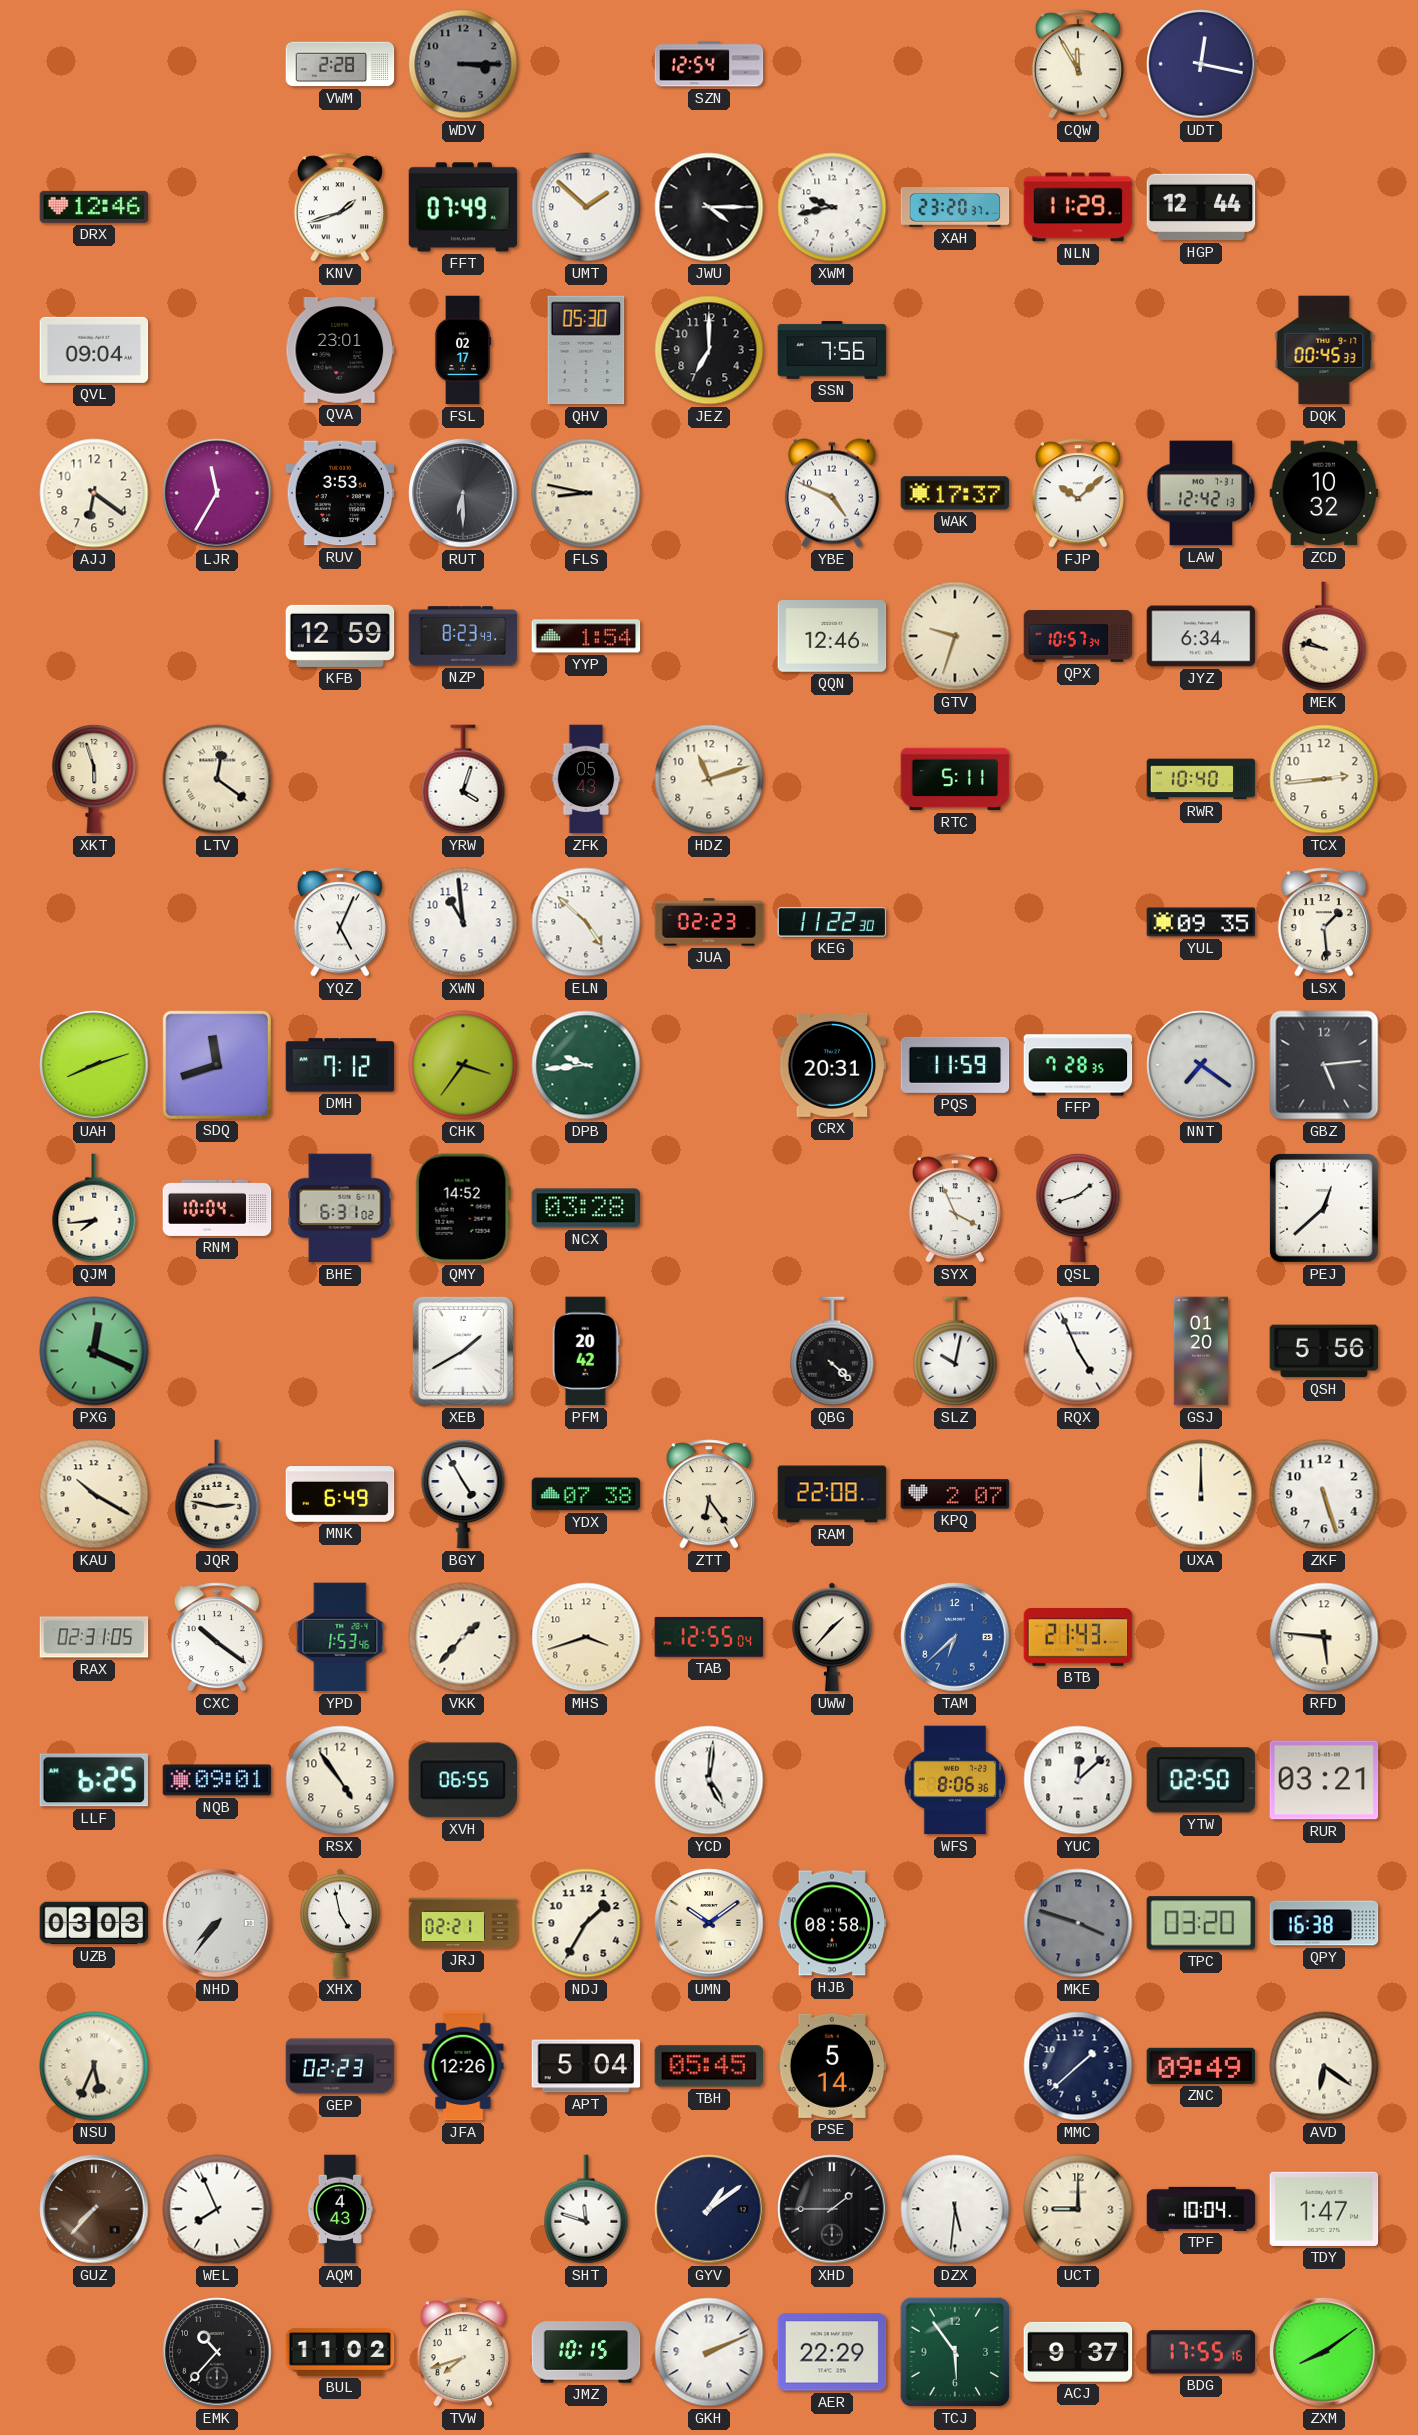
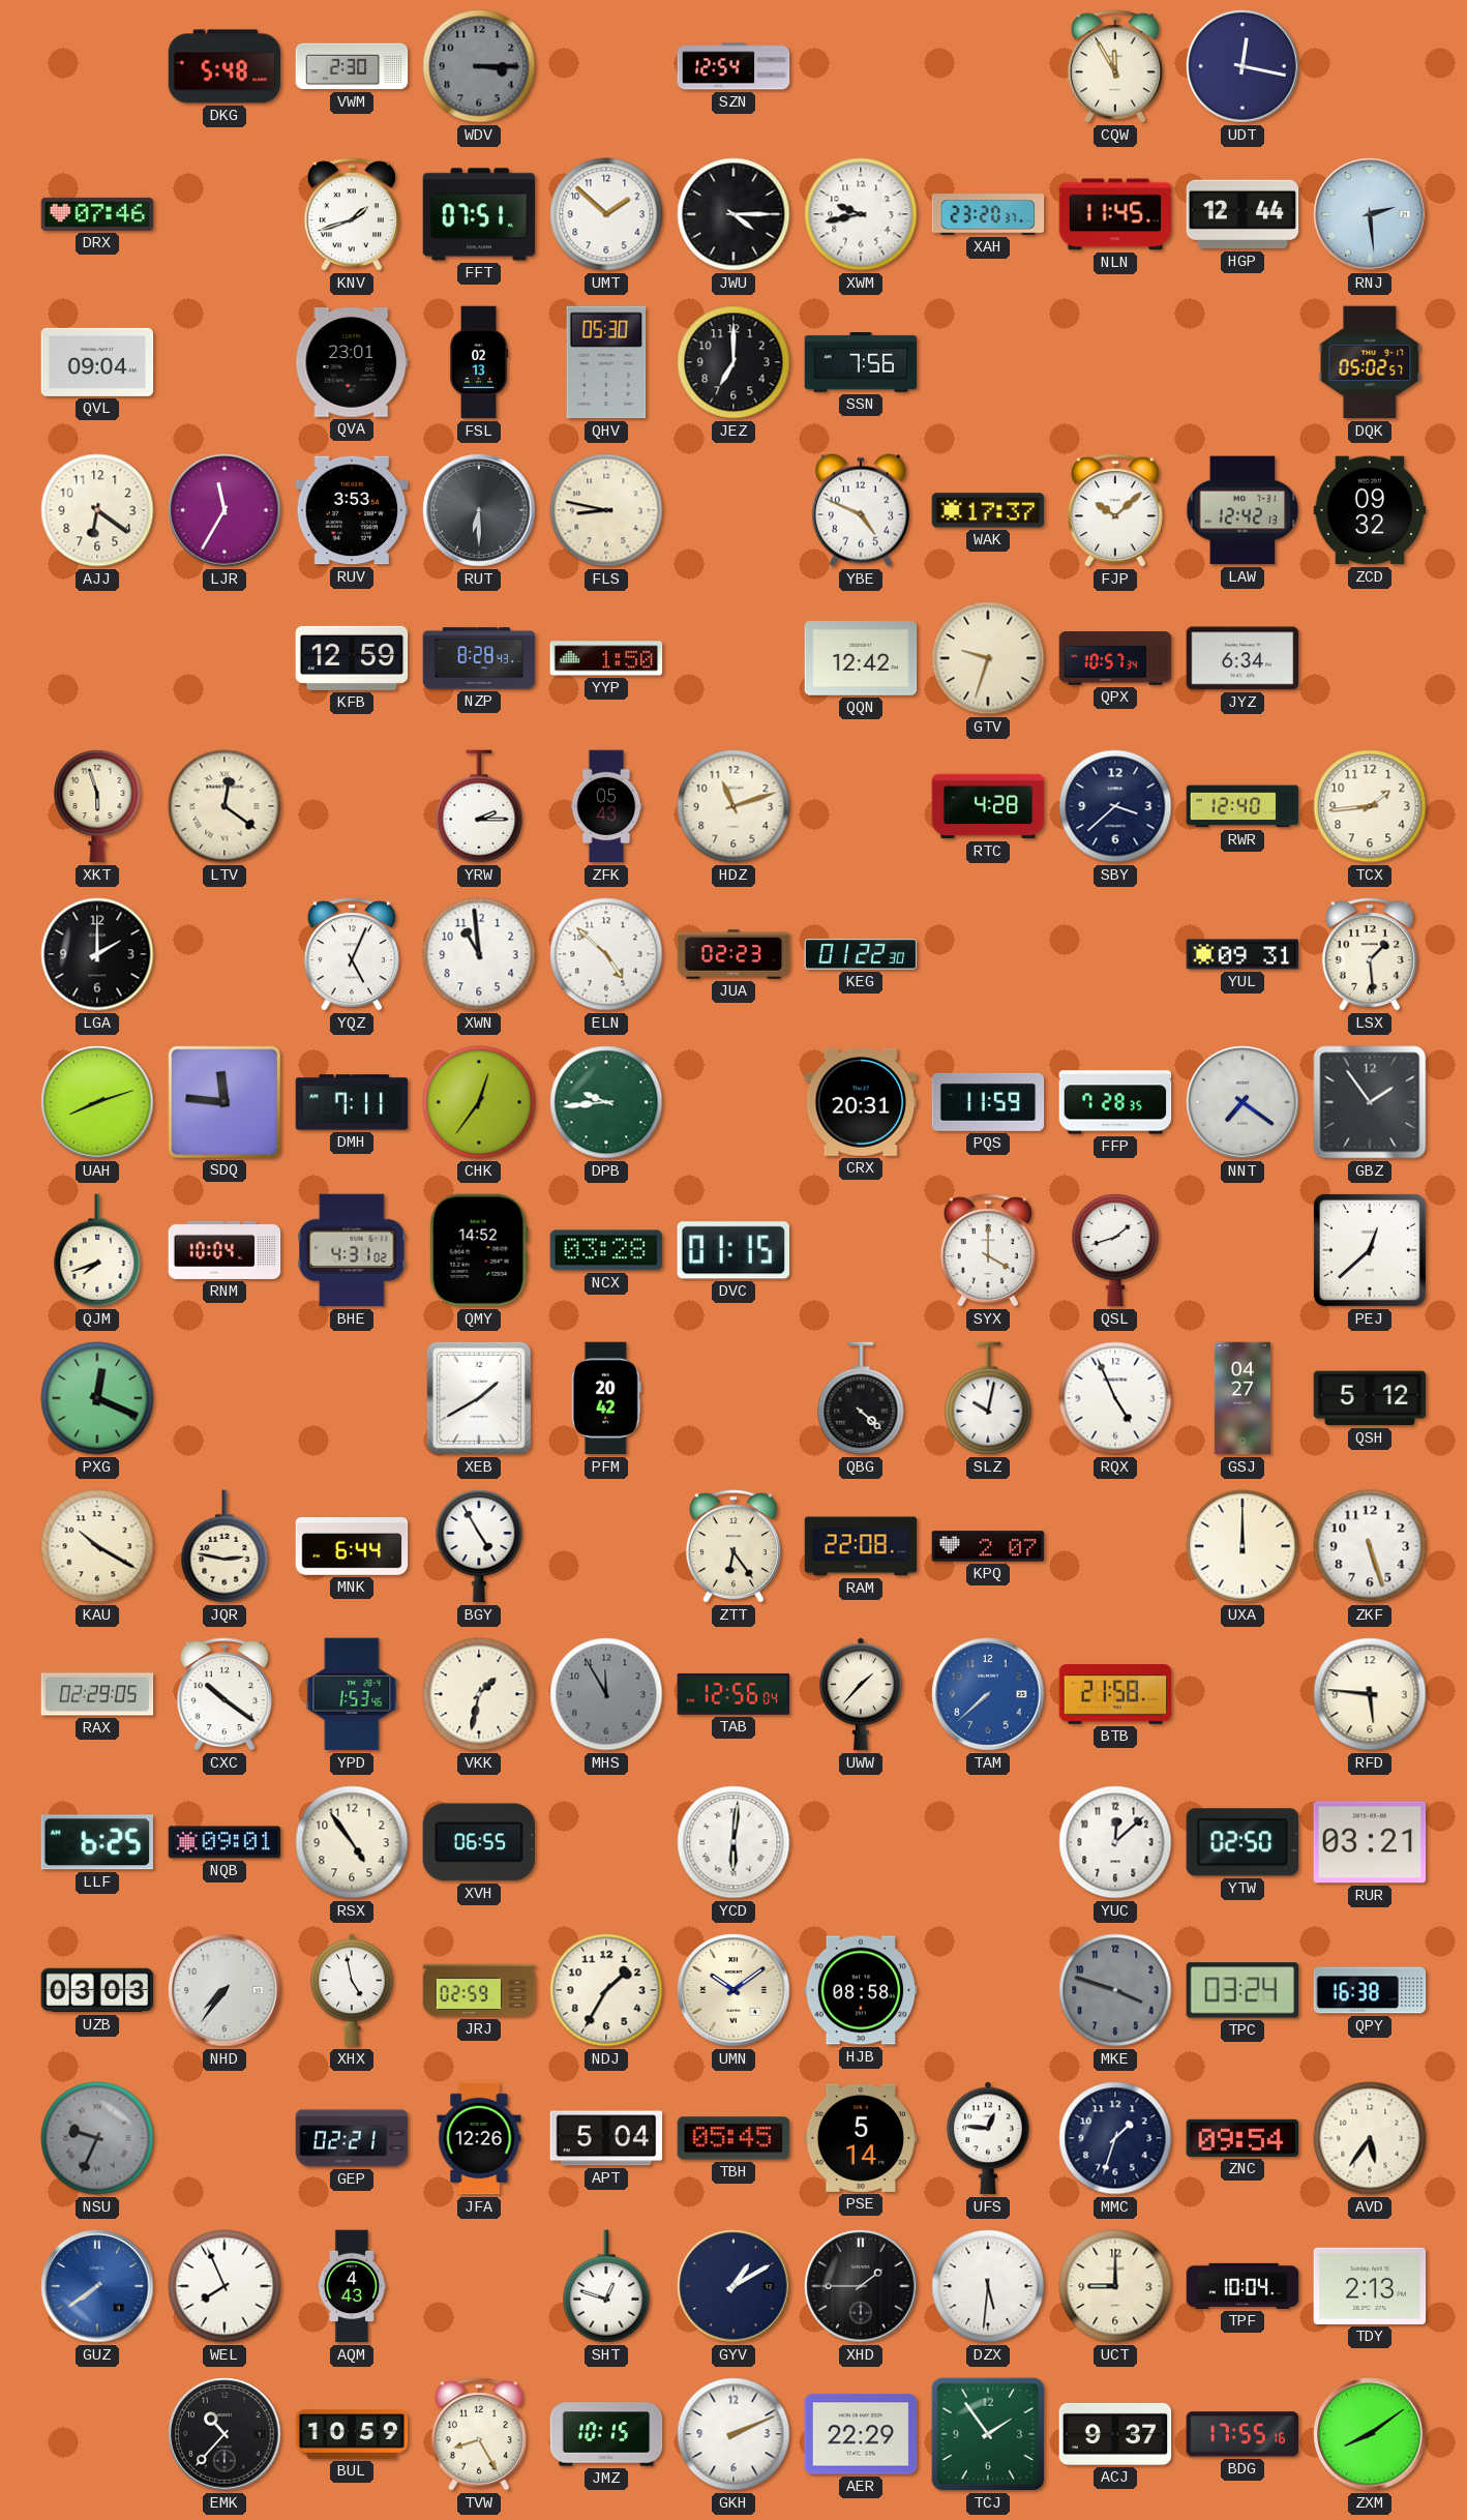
DKG: none -> 5:48
VWM: 2:28 -> 2:30
DRX: 12:46 -> 07:46
FFT: 07:49 -> 07:51
NLN: 11:29 -> 11:45
RNJ: none -> 2:29
FSL: 02:17 -> 02:13
DQK: 00:45 -> 05:02
ZCD: 10:32 -> 09:32
NZP: 8:23 -> 8:28
YYP: 1:54 -> 1:50
QQN: 12:46 -> 12:42
MEK: 9:47 -> none
YRW: 4:03 -> 2:15
RTC: 5:11 -> 4:28
SBY: none -> 3:38
RWR: 10:40 -> 12:40
TCX: 2:44 -> 1:44
LGA: none -> 2:00
KEG: 11:22 -> 01:22
YUL: 09:35 -> 09:31
SDQ: 11:42 -> 11:46
DMH: 7:12 -> 7:11
CHK: 3:36 -> 12:36
GBZ: 5:14 -> 1:54
QJM: 7:44 -> 7:42
BHE: 6:31 -> 4:31
DVC: none -> 01:15
SYX: 3:56 -> 4:00
GSJ: 01:20 -> 04:27
QSH: 5:56 -> 5:12
MNK: 6:49 -> 6:44
YDX: 07:38 -> none
RAX: 02:31 -> 02:29
VKK: 1:37 -> 1:32
MHS: 3:42 -> 11:55
MHS dial: cream -> grey
TAB: 12:55 -> 12:56
TAM: 6:38 -> 7:38
BTB: 21:43 -> 21:58
YCD: 5:01 -> 6:01
WFS: 8:06 -> none
JRJ: 02:21 -> 02:59
TPC: 03:20 -> 03:24
NSU: 5:34 -> 9:34
NSU dial: cream -> grey
GEP: 02:23 -> 02:21
UFS: none -> 12:46
MMC: 1:38 -> 1:33
ZNC: 09:49 -> 09:54
AVD: 6:21 -> 5:36
GUZ: 7:37 -> 7:39
GUZ dial: brown -> blue
SHT: 11:48 -> 12:48
GYV: 1:09 -> 1:10
TDY: 1:47 -> 2:13
BUL: 11:02 -> 10:59
TVW: 7:42 -> 8:25
TCJ: 5:54 -> 1:54
